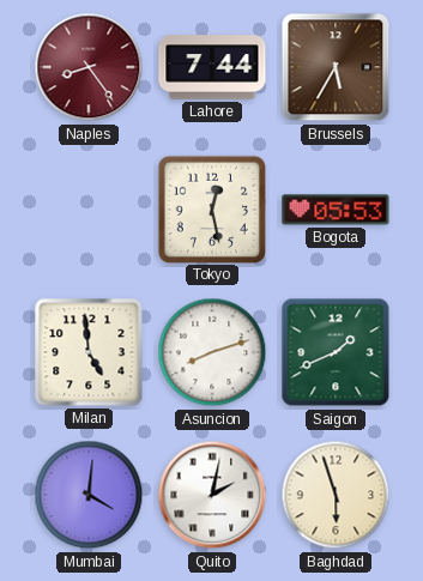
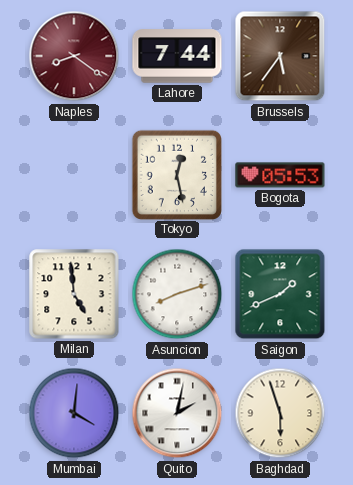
Naples: 8:24 -> 8:21
Brussels: 5:35 -> 5:36
